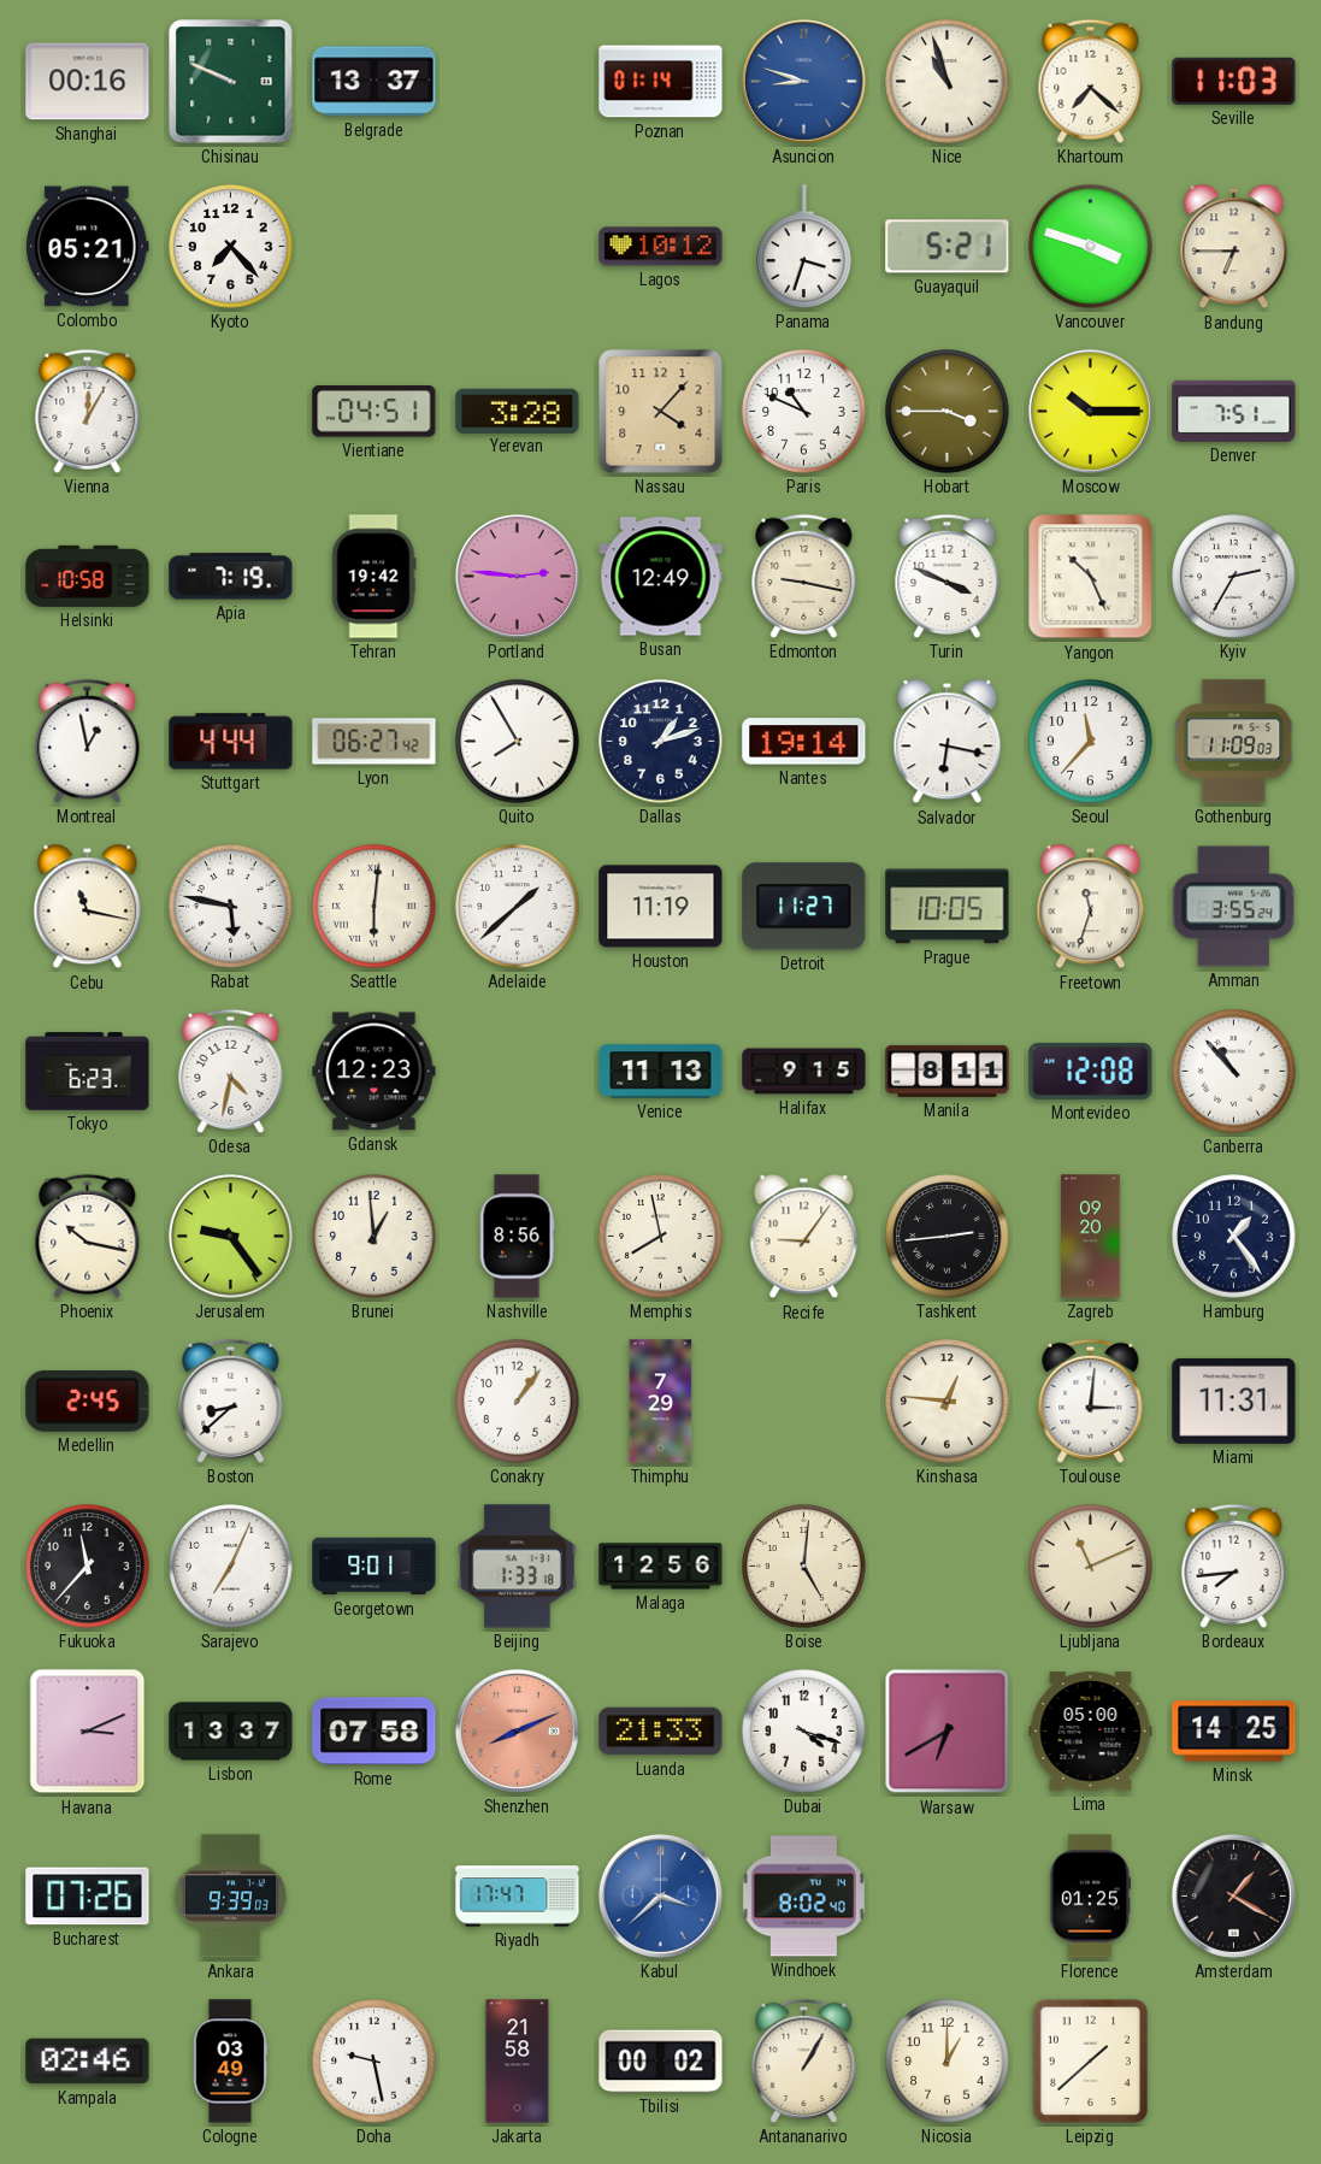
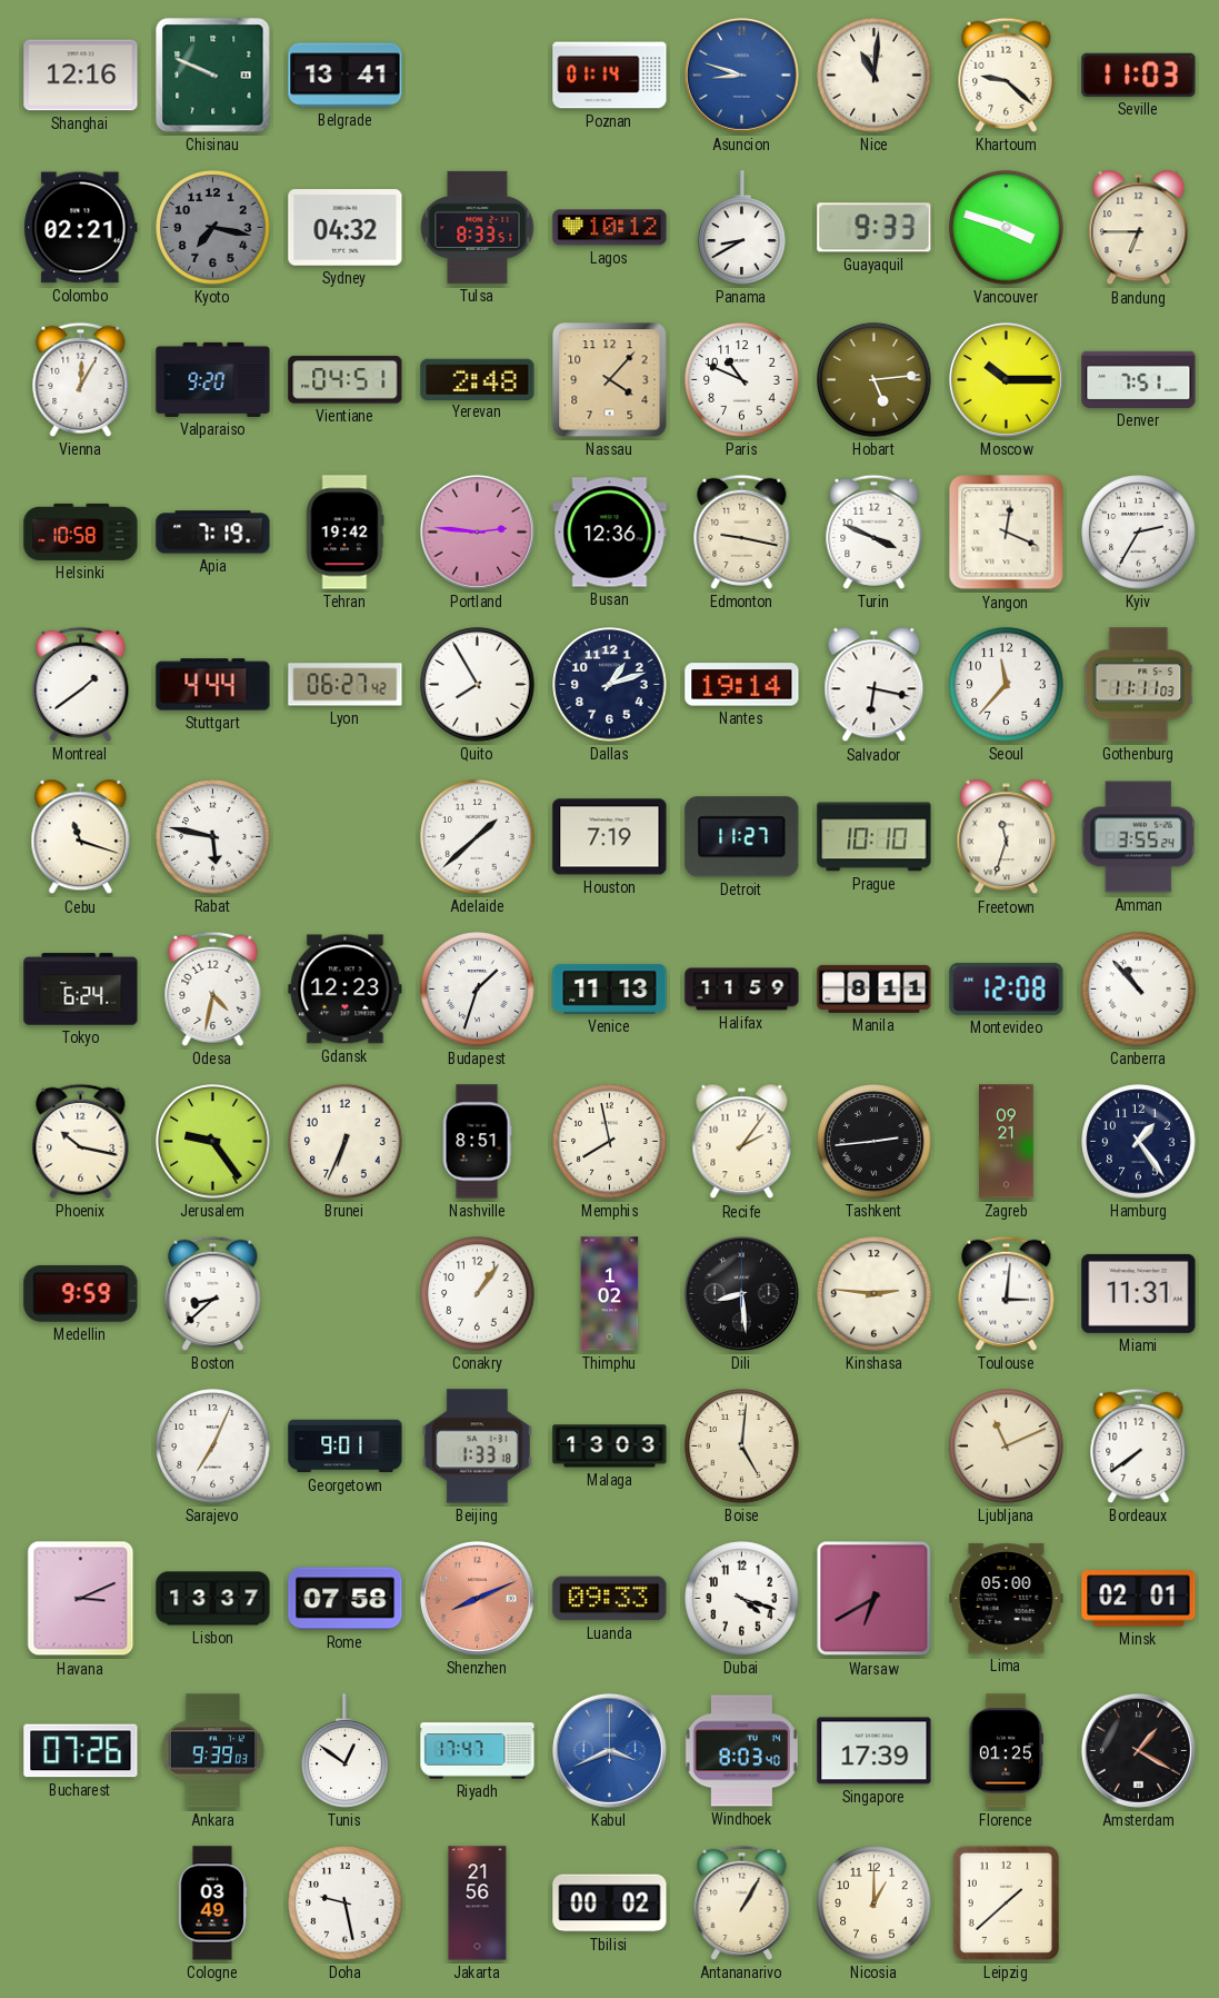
Shanghai: 00:16 -> 12:16
Belgrade: 13:37 -> 13:41
Nice: 10:57 -> 11:01
Khartoum: 7:22 -> 9:22
Colombo: 05:21 -> 02:21
Kyoto: 7:23 -> 7:17
Kyoto dial: white -> grey
Sydney: none -> 04:32
Tulsa: none -> 8:33
Panama: 3:33 -> 8:40
Guayaquil: 5:21 -> 9:33
Valparaiso: none -> 9:20
Yerevan: 3:28 -> 2:48
Hobart: 3:45 -> 5:14
Busan: 12:49 -> 12:36
Yangon: 10:26 -> 12:19
Montreal: 12:58 -> 1:39
Gothenburg: 11:09 -> 11:11
Cebu: 11:17 -> 11:18
Seattle: 6:01 -> none
Houston: 11:19 -> 7:19
Prague: 10:05 -> 10:10
Tokyo: 6:23 -> 6:24
Budapest: none -> 1:33
Halifax: 9:15 -> 11:59
Brunei: 12:59 -> 6:34
Nashville: 8:56 -> 8:51
Recife: 9:06 -> 2:06
Zagreb: 09:20 -> 09:21
Medellin: 2:45 -> 9:59
Thimphu: 7:29 -> 1:02
Dili: none -> 8:29
Kinshasa: 12:46 -> 2:46
Fukuoka: 11:37 -> none
Malaga: 12:56 -> 13:03
Bordeaux: 7:44 -> 7:39
Luanda: 21:33 -> 09:33
Minsk: 14:25 -> 02:01
Tunis: none -> 12:51
Kabul: 3:38 -> 3:41
Windhoek: 8:02 -> 8:03
Singapore: none -> 17:39
Kampala: 02:46 -> none
Jakarta: 21:58 -> 21:56
